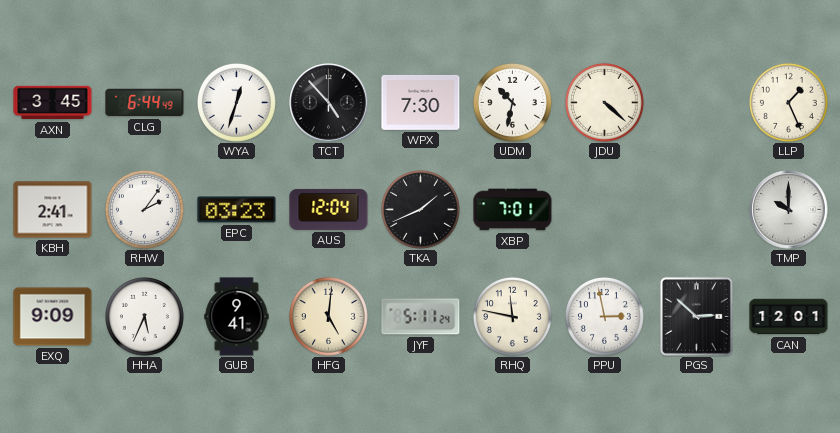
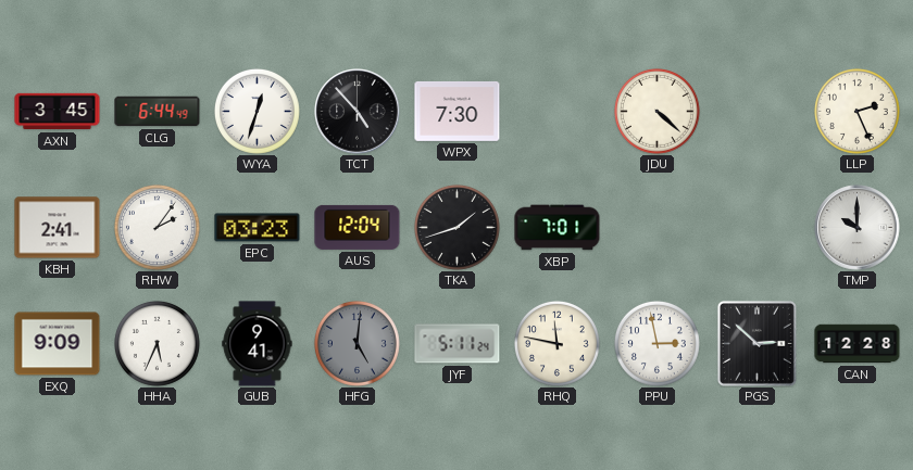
UDM: 10:32 -> none
LLP: 1:26 -> 2:26
TKA: 1:41 -> 1:42
HFG dial: cream -> grey
CAN: 12:01 -> 12:28
